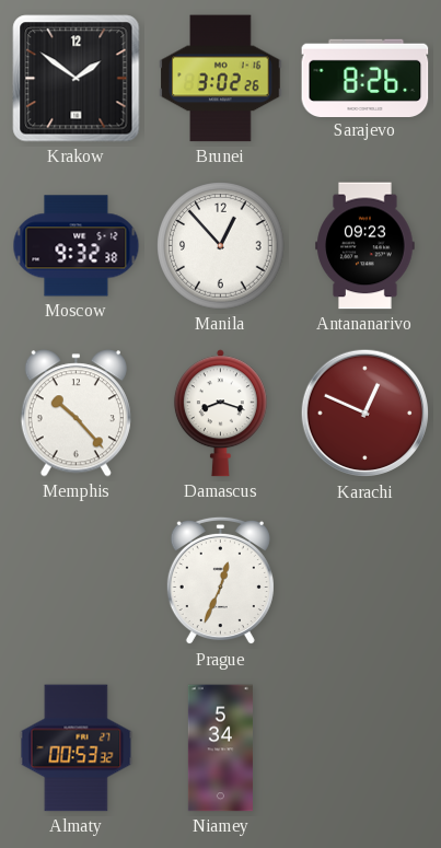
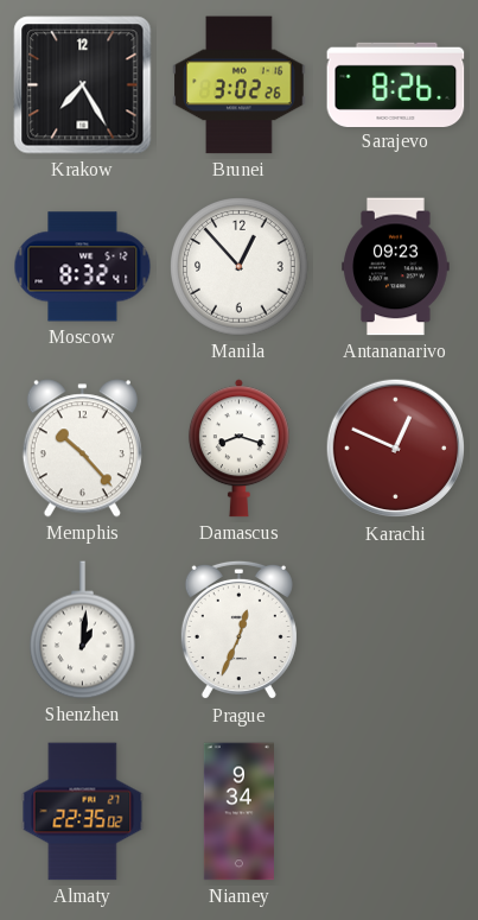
Krakow: 1:51 -> 7:25
Moscow: 9:32 -> 8:32
Shenzhen: none -> 1:01
Almaty: 00:53 -> 22:35
Niamey: 5:34 -> 9:34
